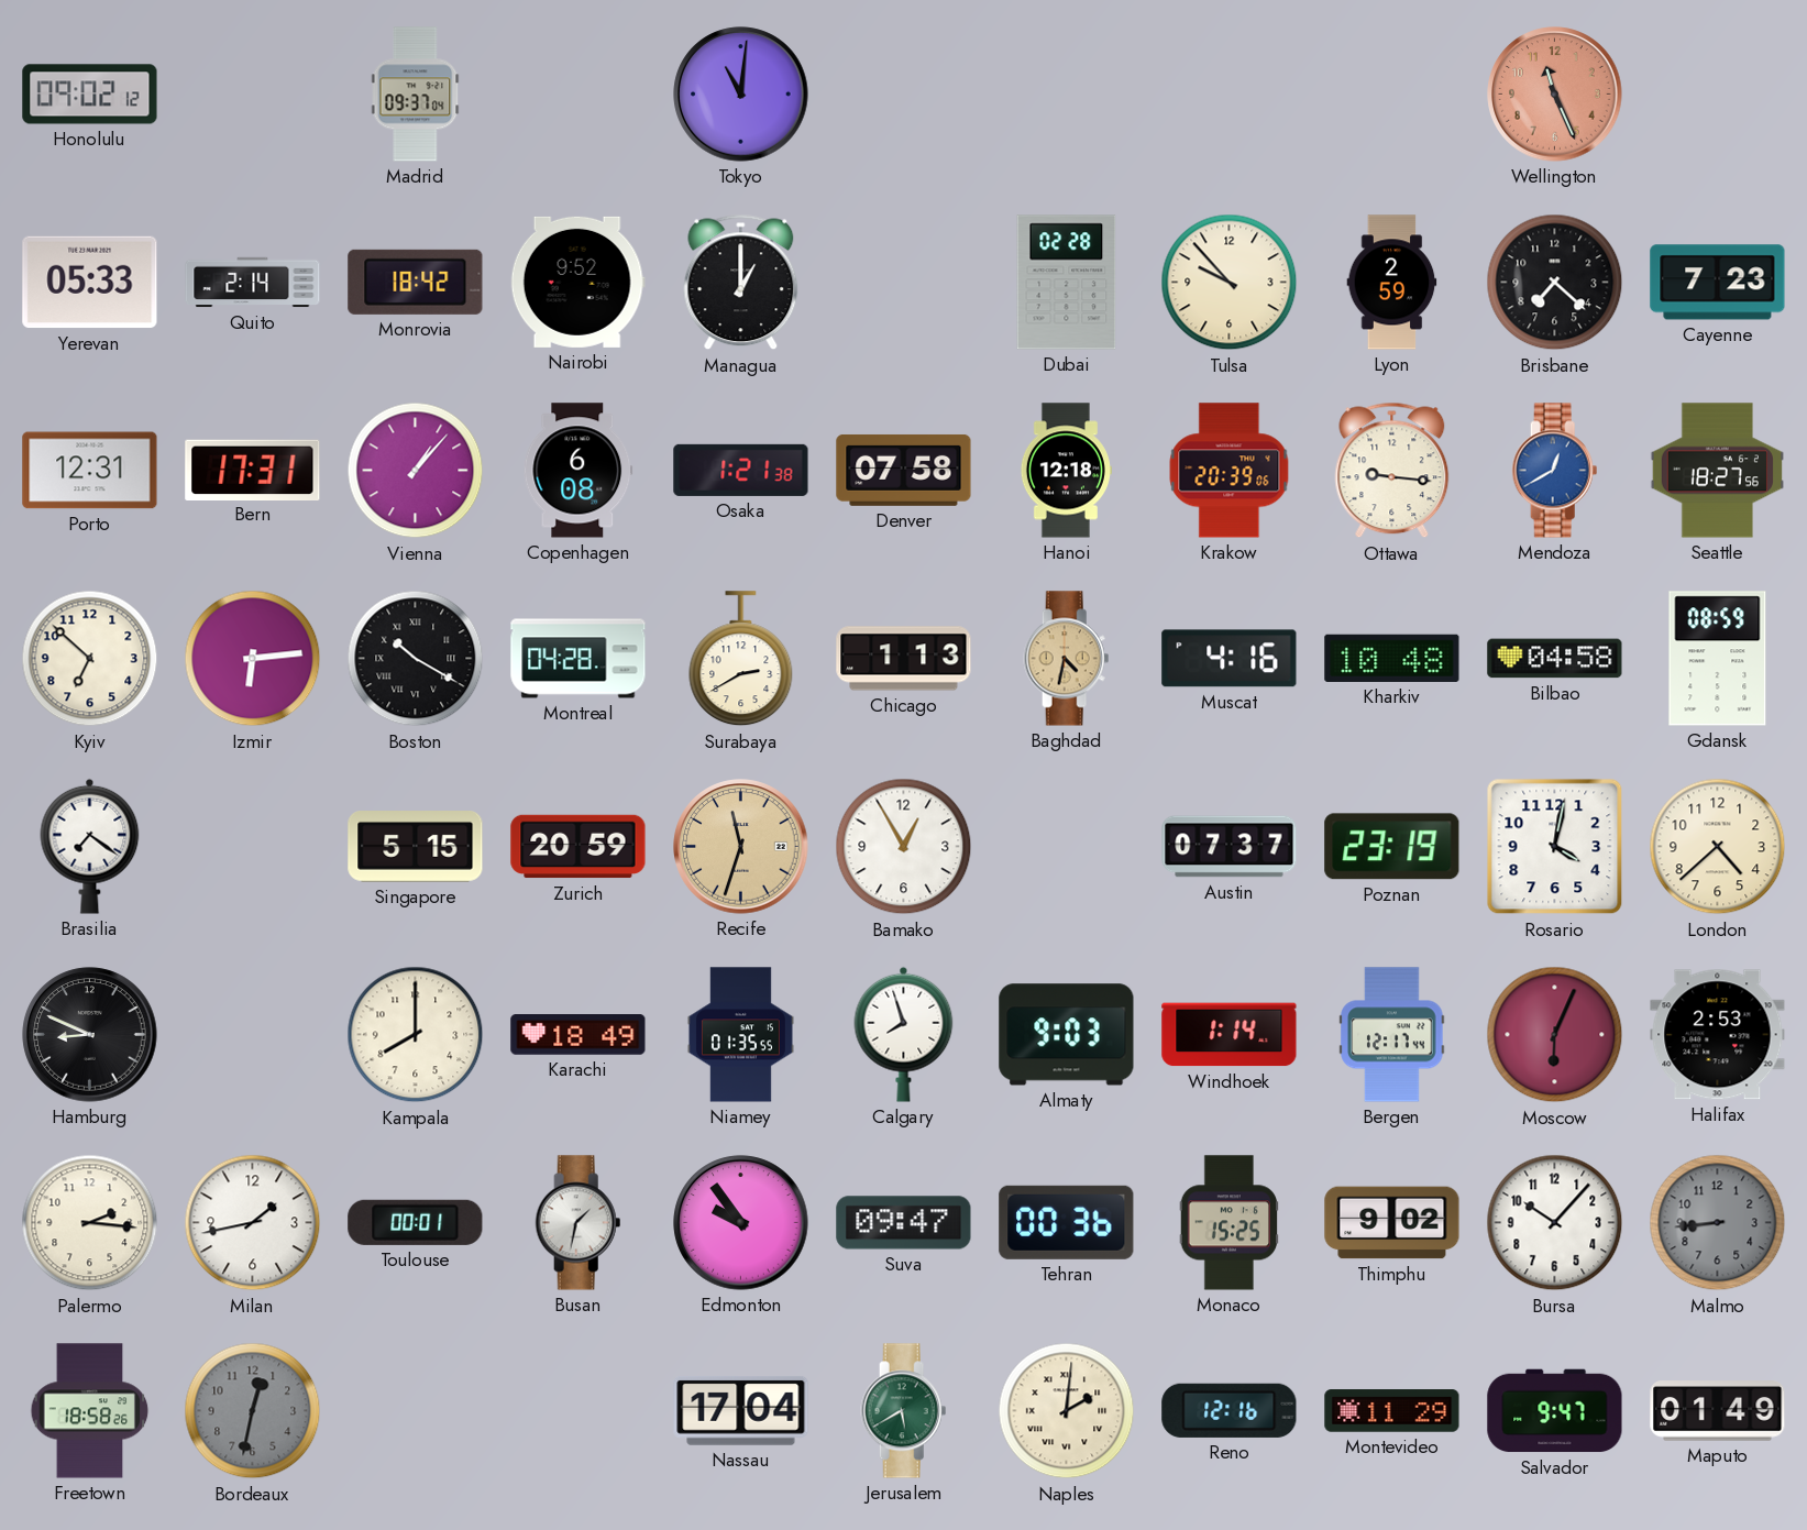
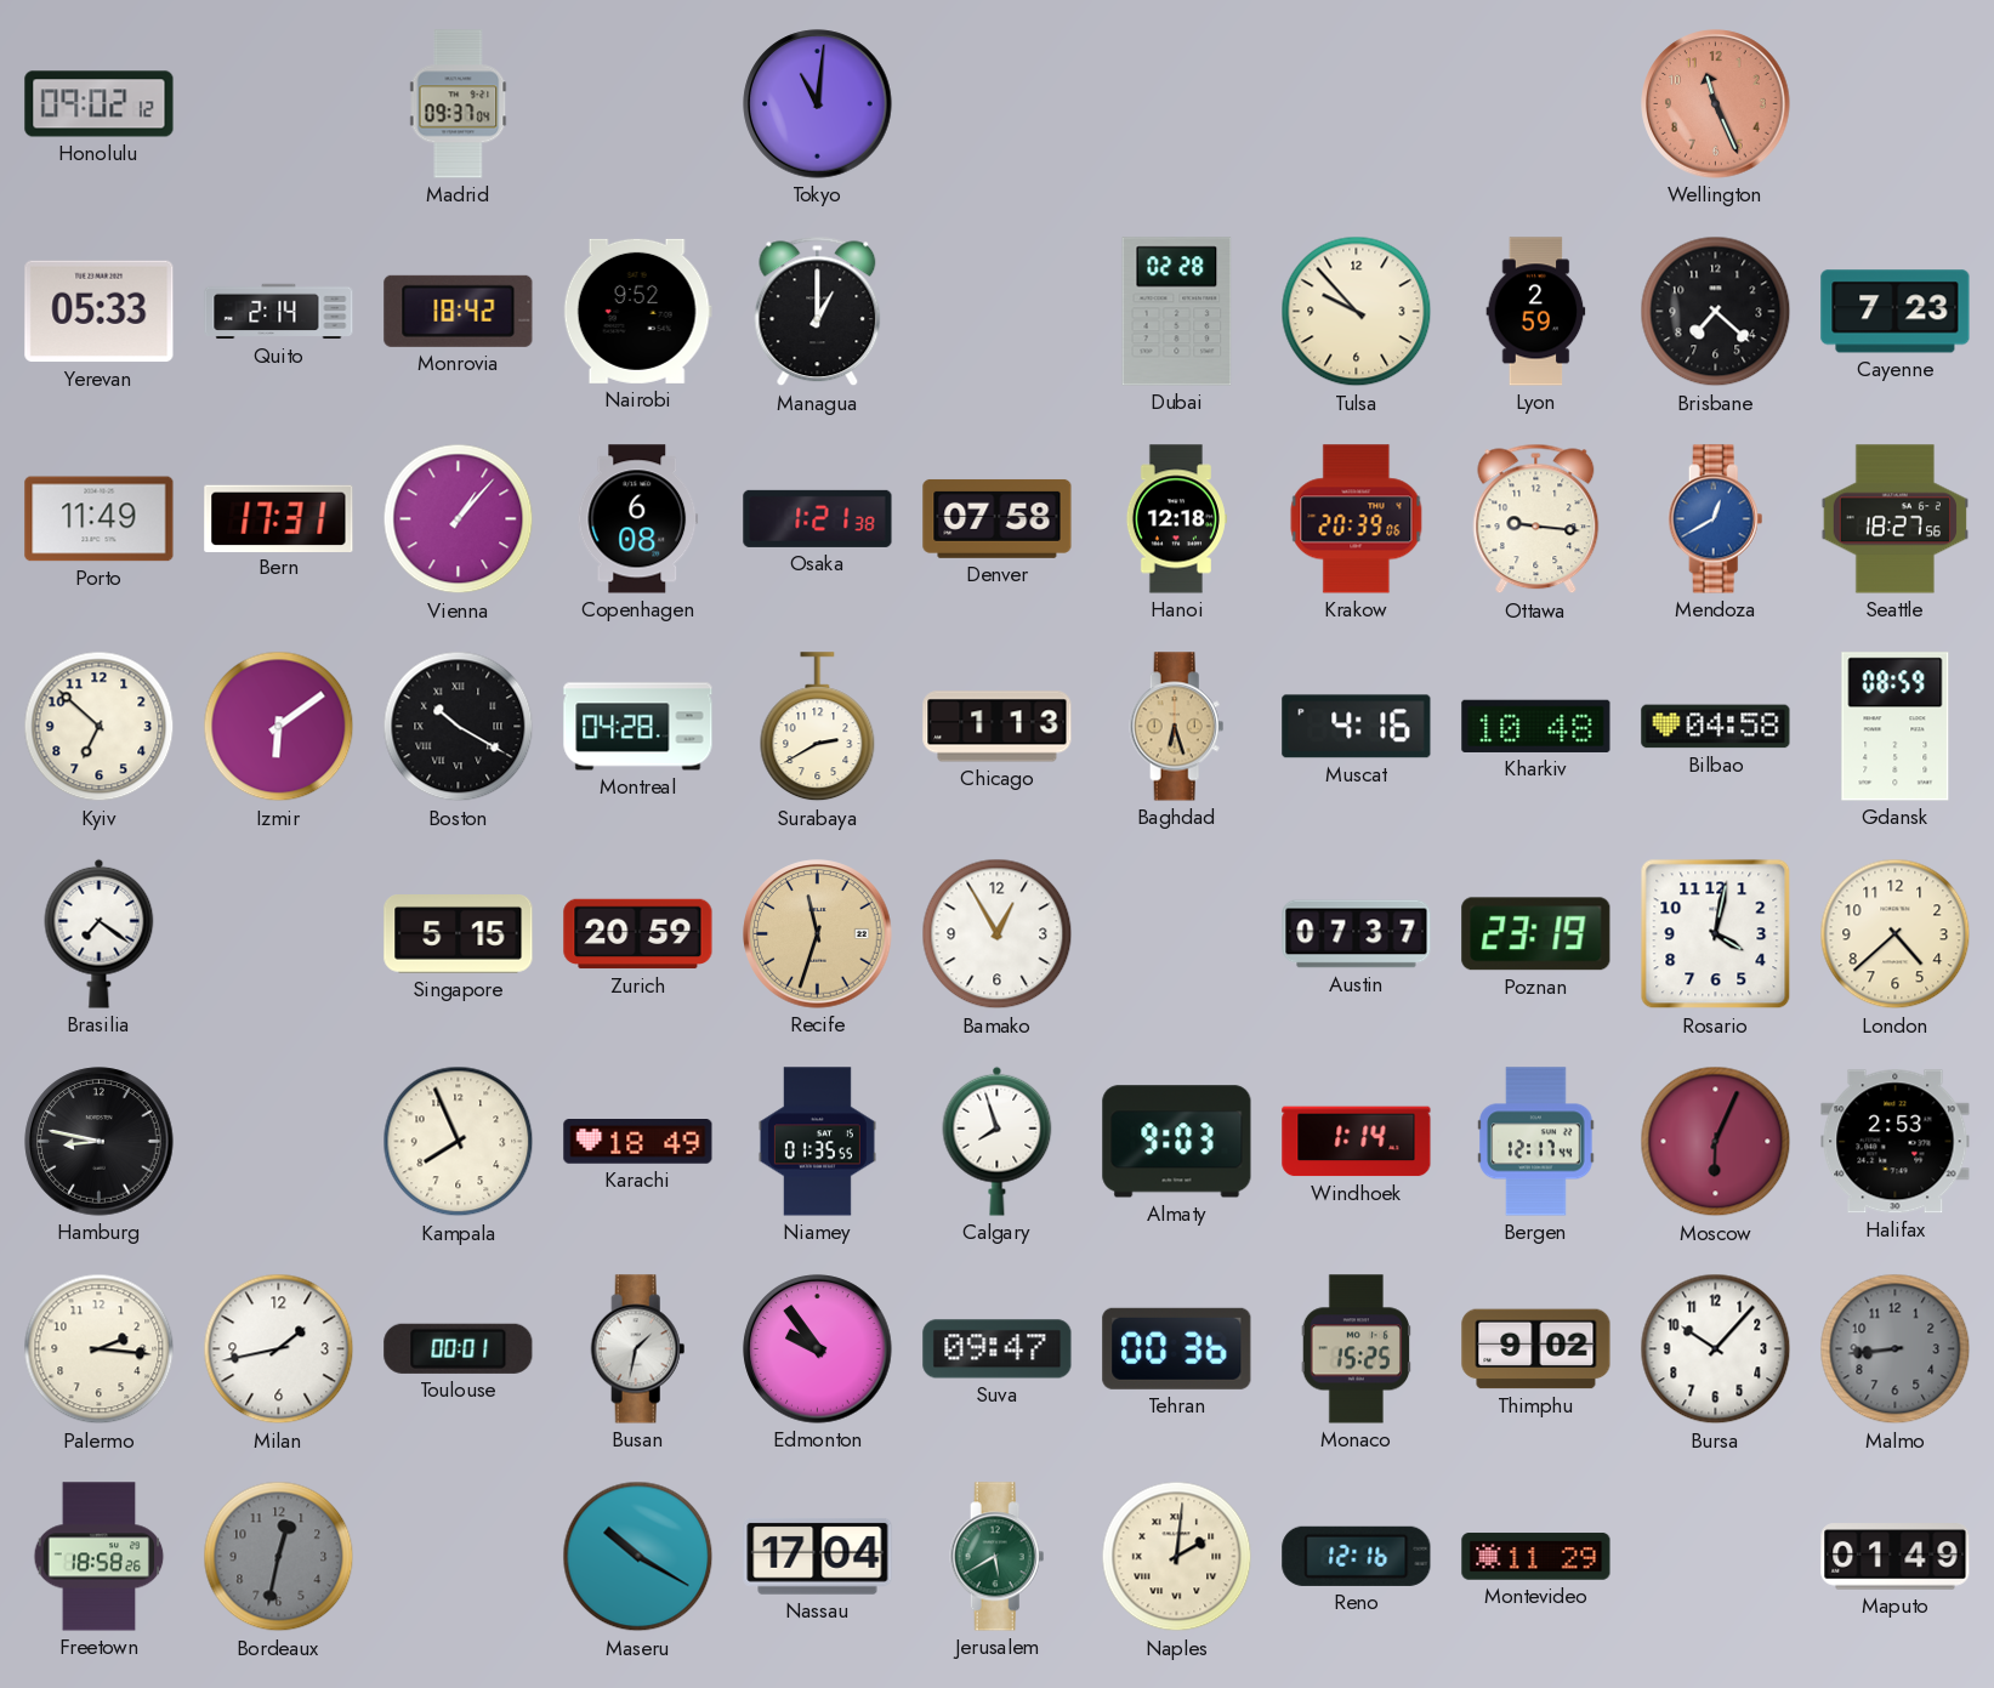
Porto: 12:31 -> 11:49
Izmir: 6:14 -> 6:09
Baghdad: 4:32 -> 6:27
Hamburg: 8:49 -> 8:47
Kampala: 8:00 -> 7:56
Maseru: none -> 10:20
Salvador: 9:47 -> none
